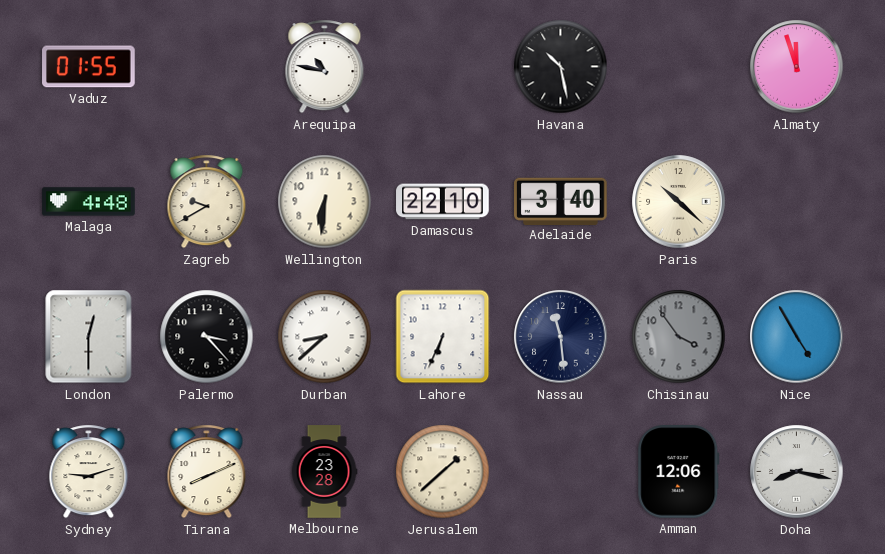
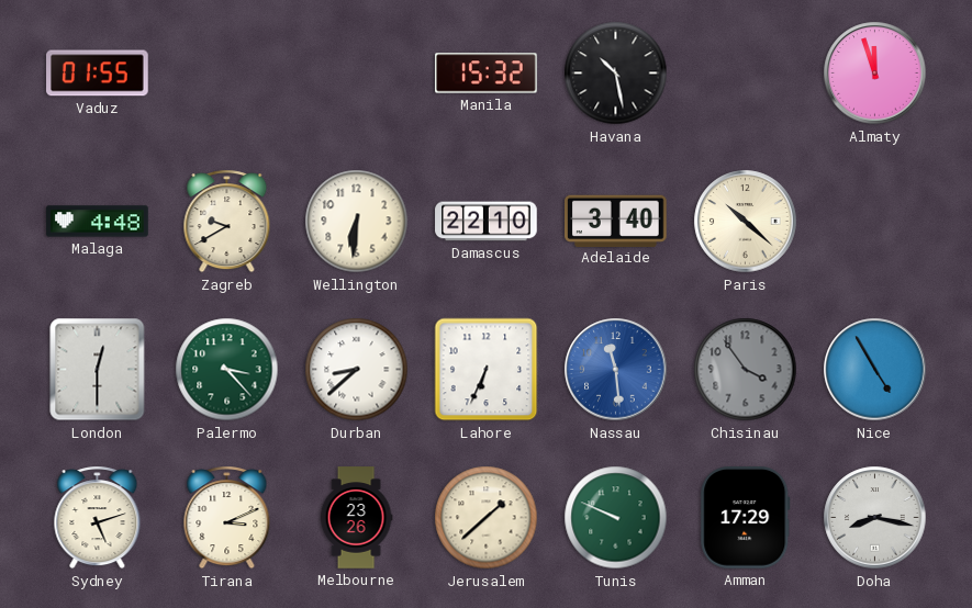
Arequipa: 10:47 -> none
Manila: none -> 15:32
Palermo dial: black -> green
Nassau dial: navy -> blue
Sydney: 9:12 -> 5:12
Tirana: 8:11 -> 3:11
Melbourne: 23:28 -> 23:26
Tunis: none -> 9:49
Amman: 12:06 -> 17:29
